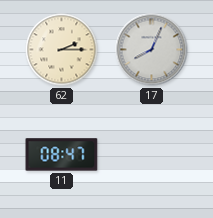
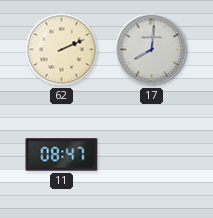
62: 2:15 -> 2:11
17: 8:04 -> 8:01
